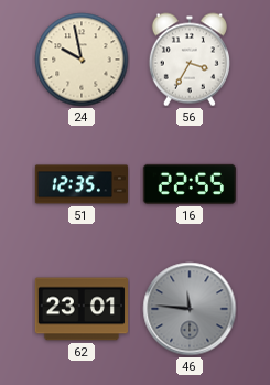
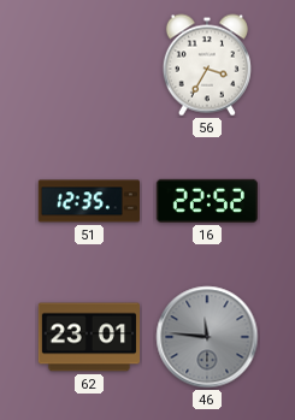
24: 9:58 -> none
16: 22:55 -> 22:52
